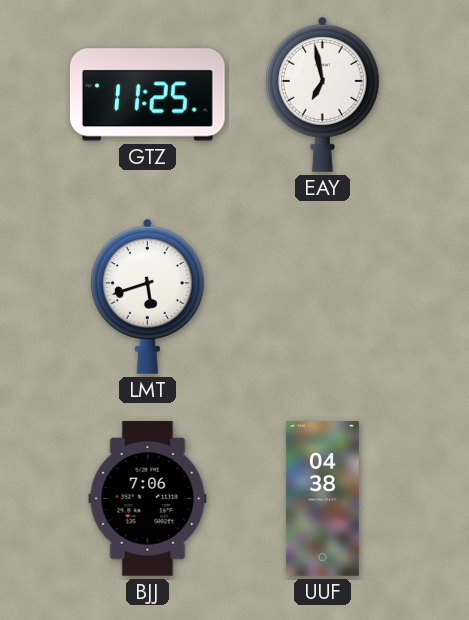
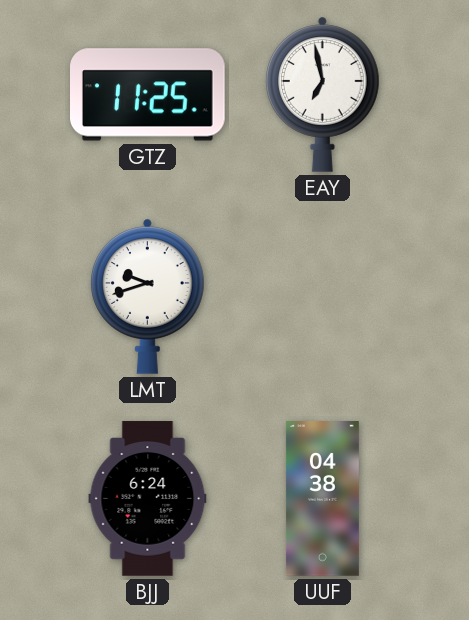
LMT: 5:42 -> 9:42
BJJ: 7:06 -> 6:24
